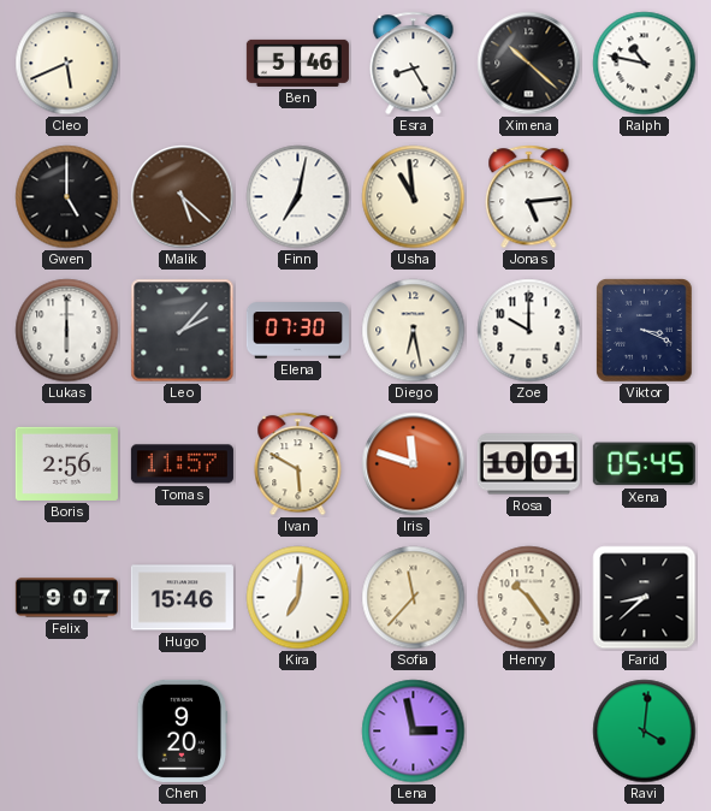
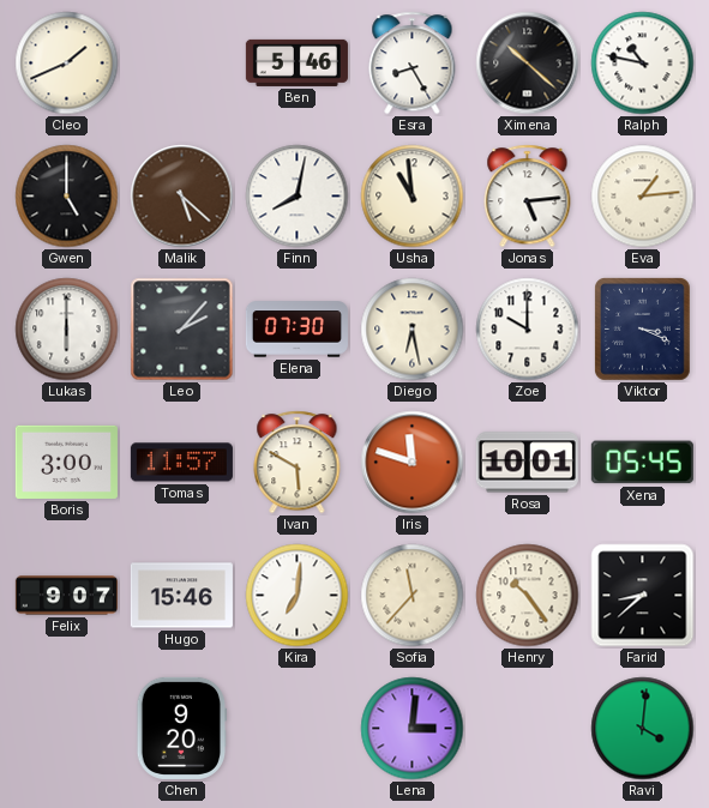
Cleo: 5:41 -> 1:41
Finn: 7:02 -> 8:02
Eva: none -> 1:14
Boris: 2:56 -> 3:00
Lena: 2:58 -> 3:01
